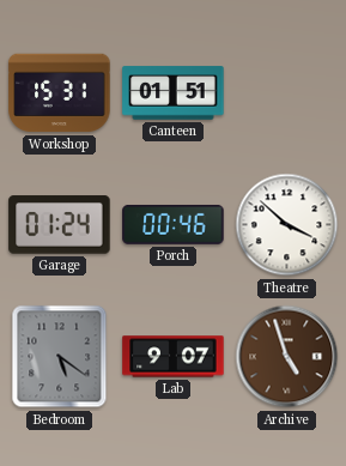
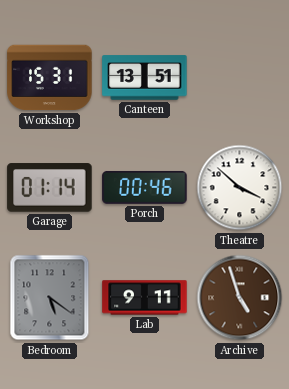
Canteen: 01:51 -> 13:51
Garage: 01:24 -> 01:14
Lab: 9:07 -> 9:11
